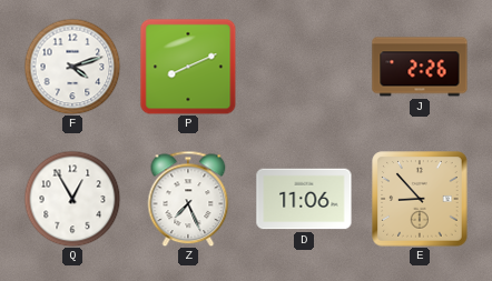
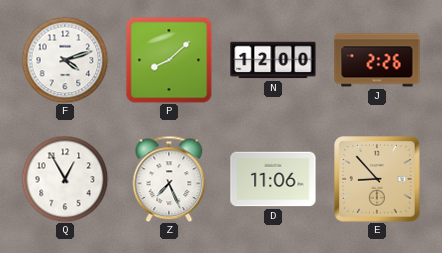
P: 8:11 -> 8:08
N: none -> 12:00
